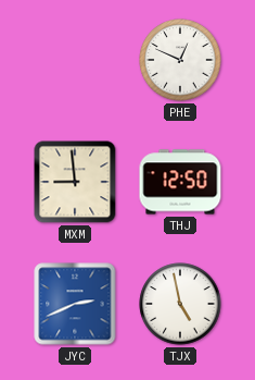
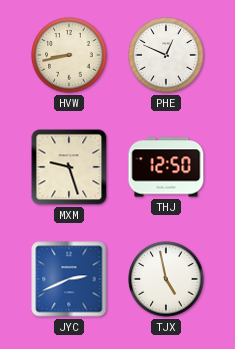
HVW: none -> 8:43
MXM: 8:59 -> 9:27
